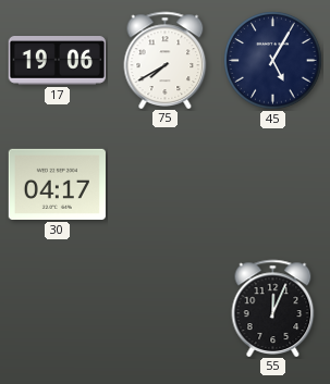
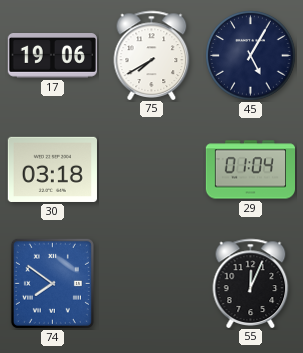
30: 04:17 -> 03:18
29: none -> 01:04
74: none -> 7:51
